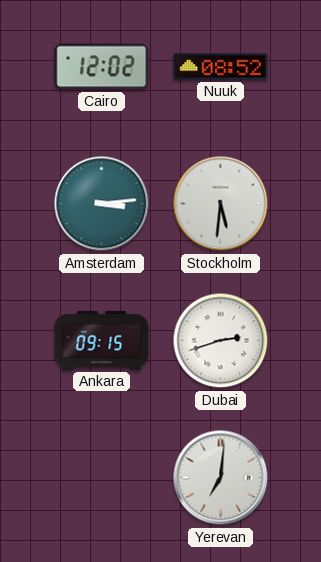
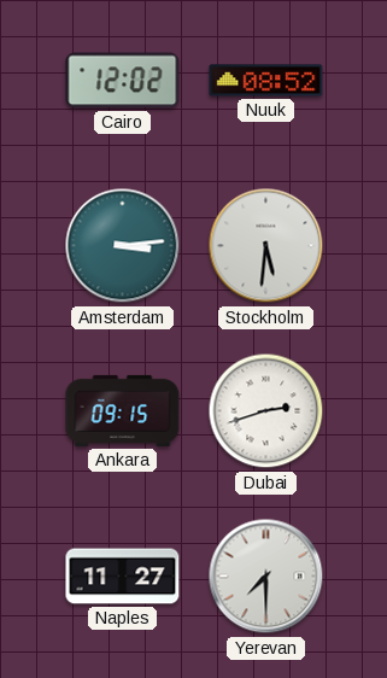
Naples: none -> 11:27
Yerevan: 7:01 -> 7:30
